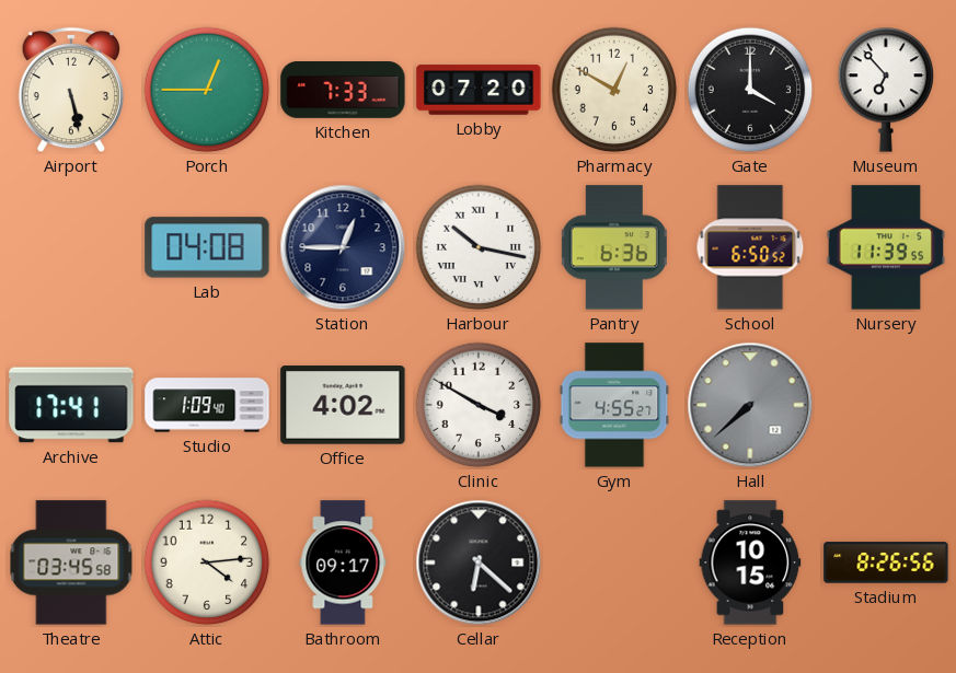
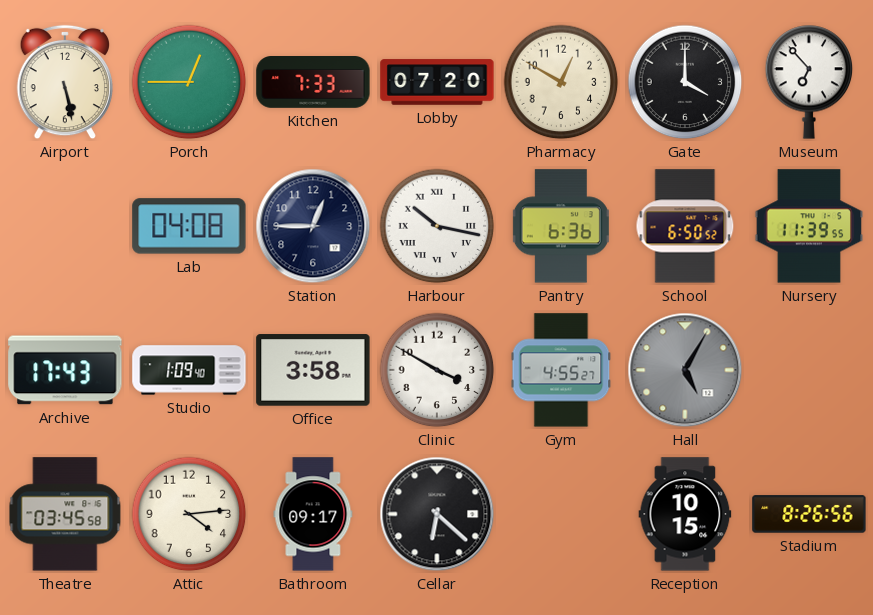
Archive: 17:41 -> 17:43
Office: 4:02 -> 3:58
Hall: 7:38 -> 5:05
